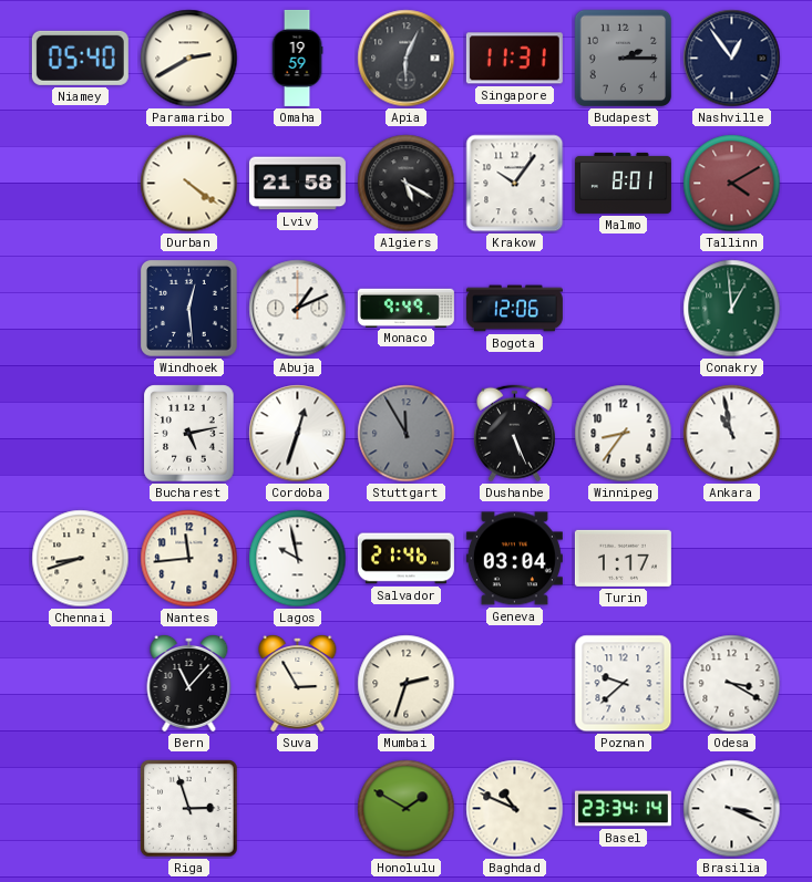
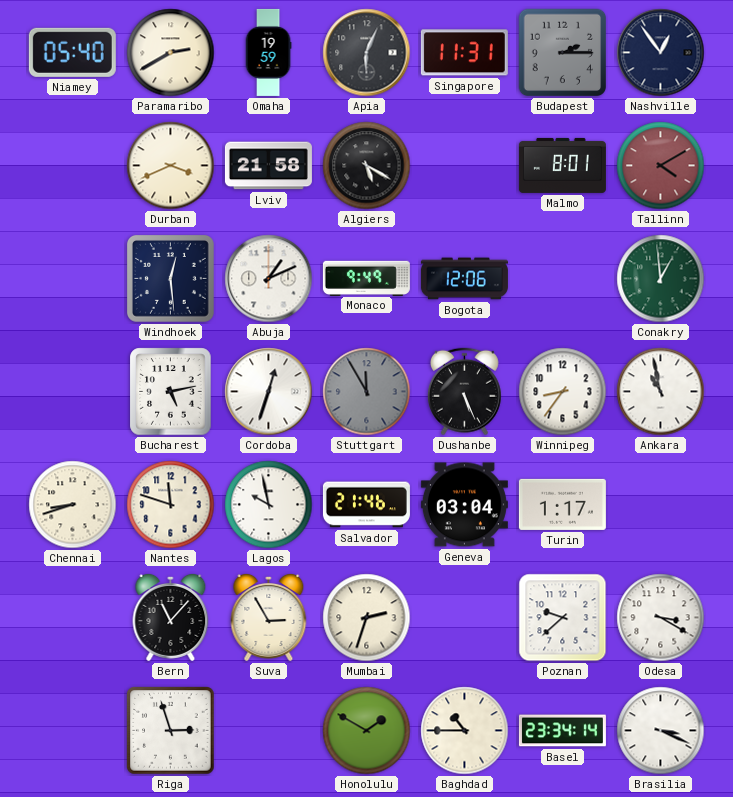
Durban: 4:21 -> 3:41
Krakow: 10:06 -> none
Nantes: 11:44 -> 11:48
Baghdad: 10:49 -> 10:45
